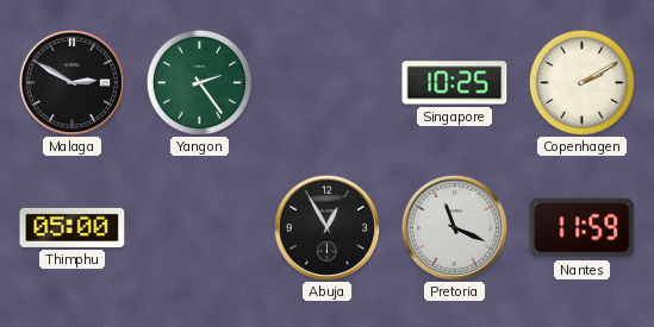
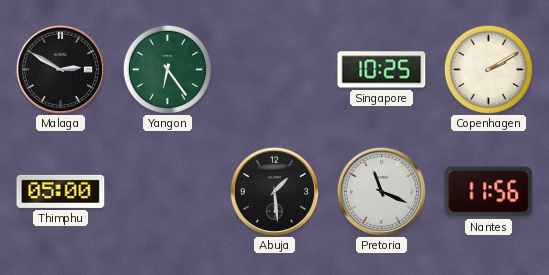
Yangon: 2:24 -> 6:24
Abuja: 12:55 -> 1:29
Nantes: 11:59 -> 11:56
